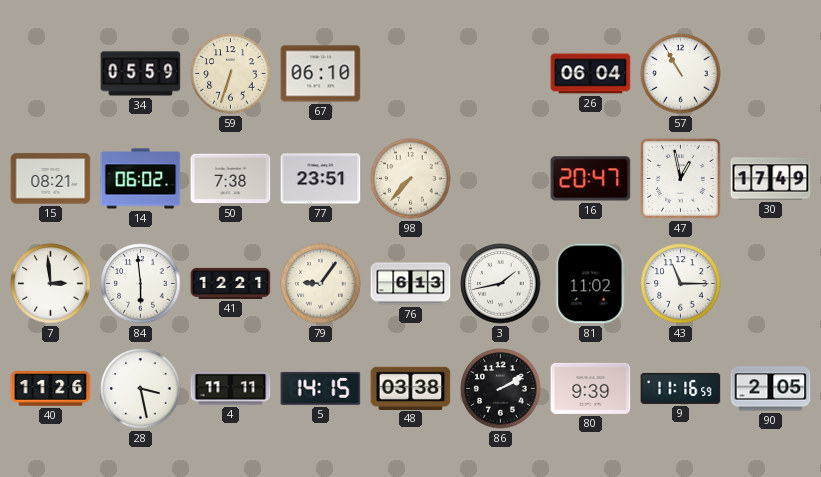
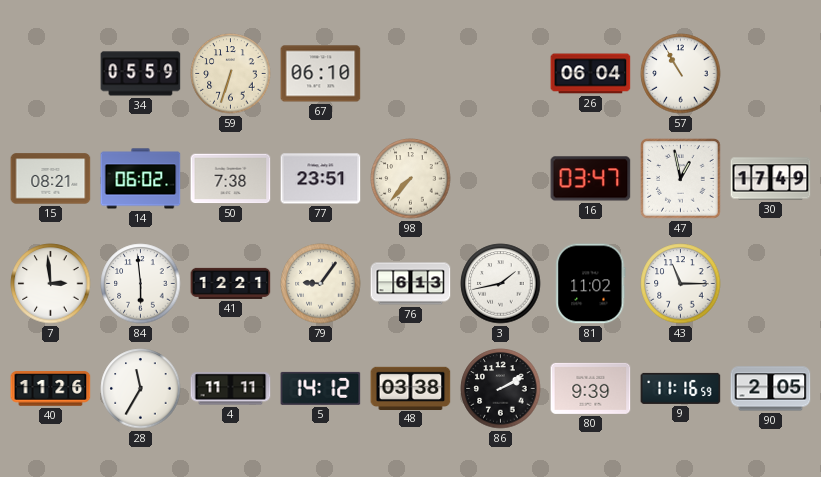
16: 20:47 -> 03:47
28: 3:28 -> 11:35
5: 14:15 -> 14:12
